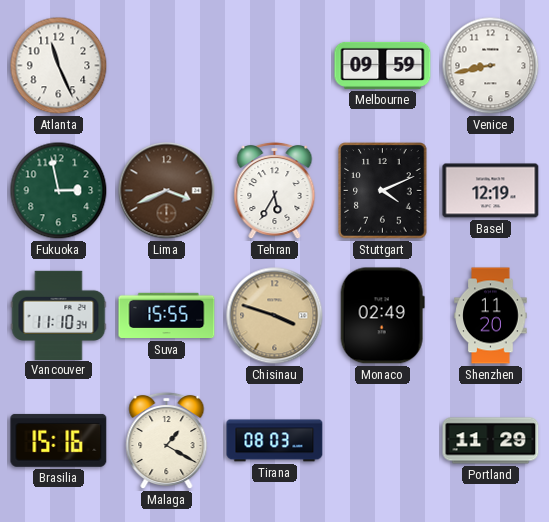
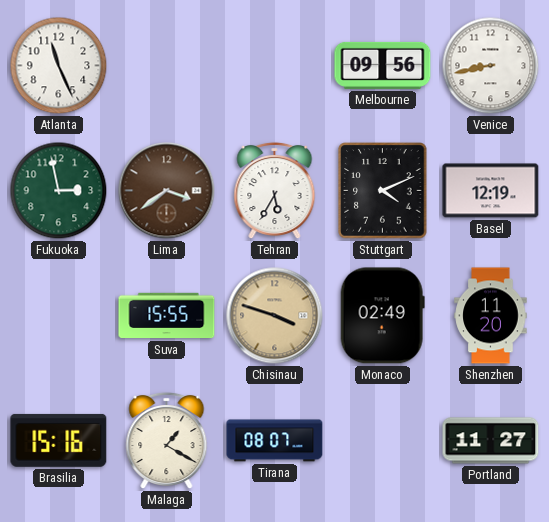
Melbourne: 09:59 -> 09:56
Lima: 3:41 -> 3:39
Vancouver: 11:10 -> none
Tirana: 08:03 -> 08:07
Portland: 11:29 -> 11:27
